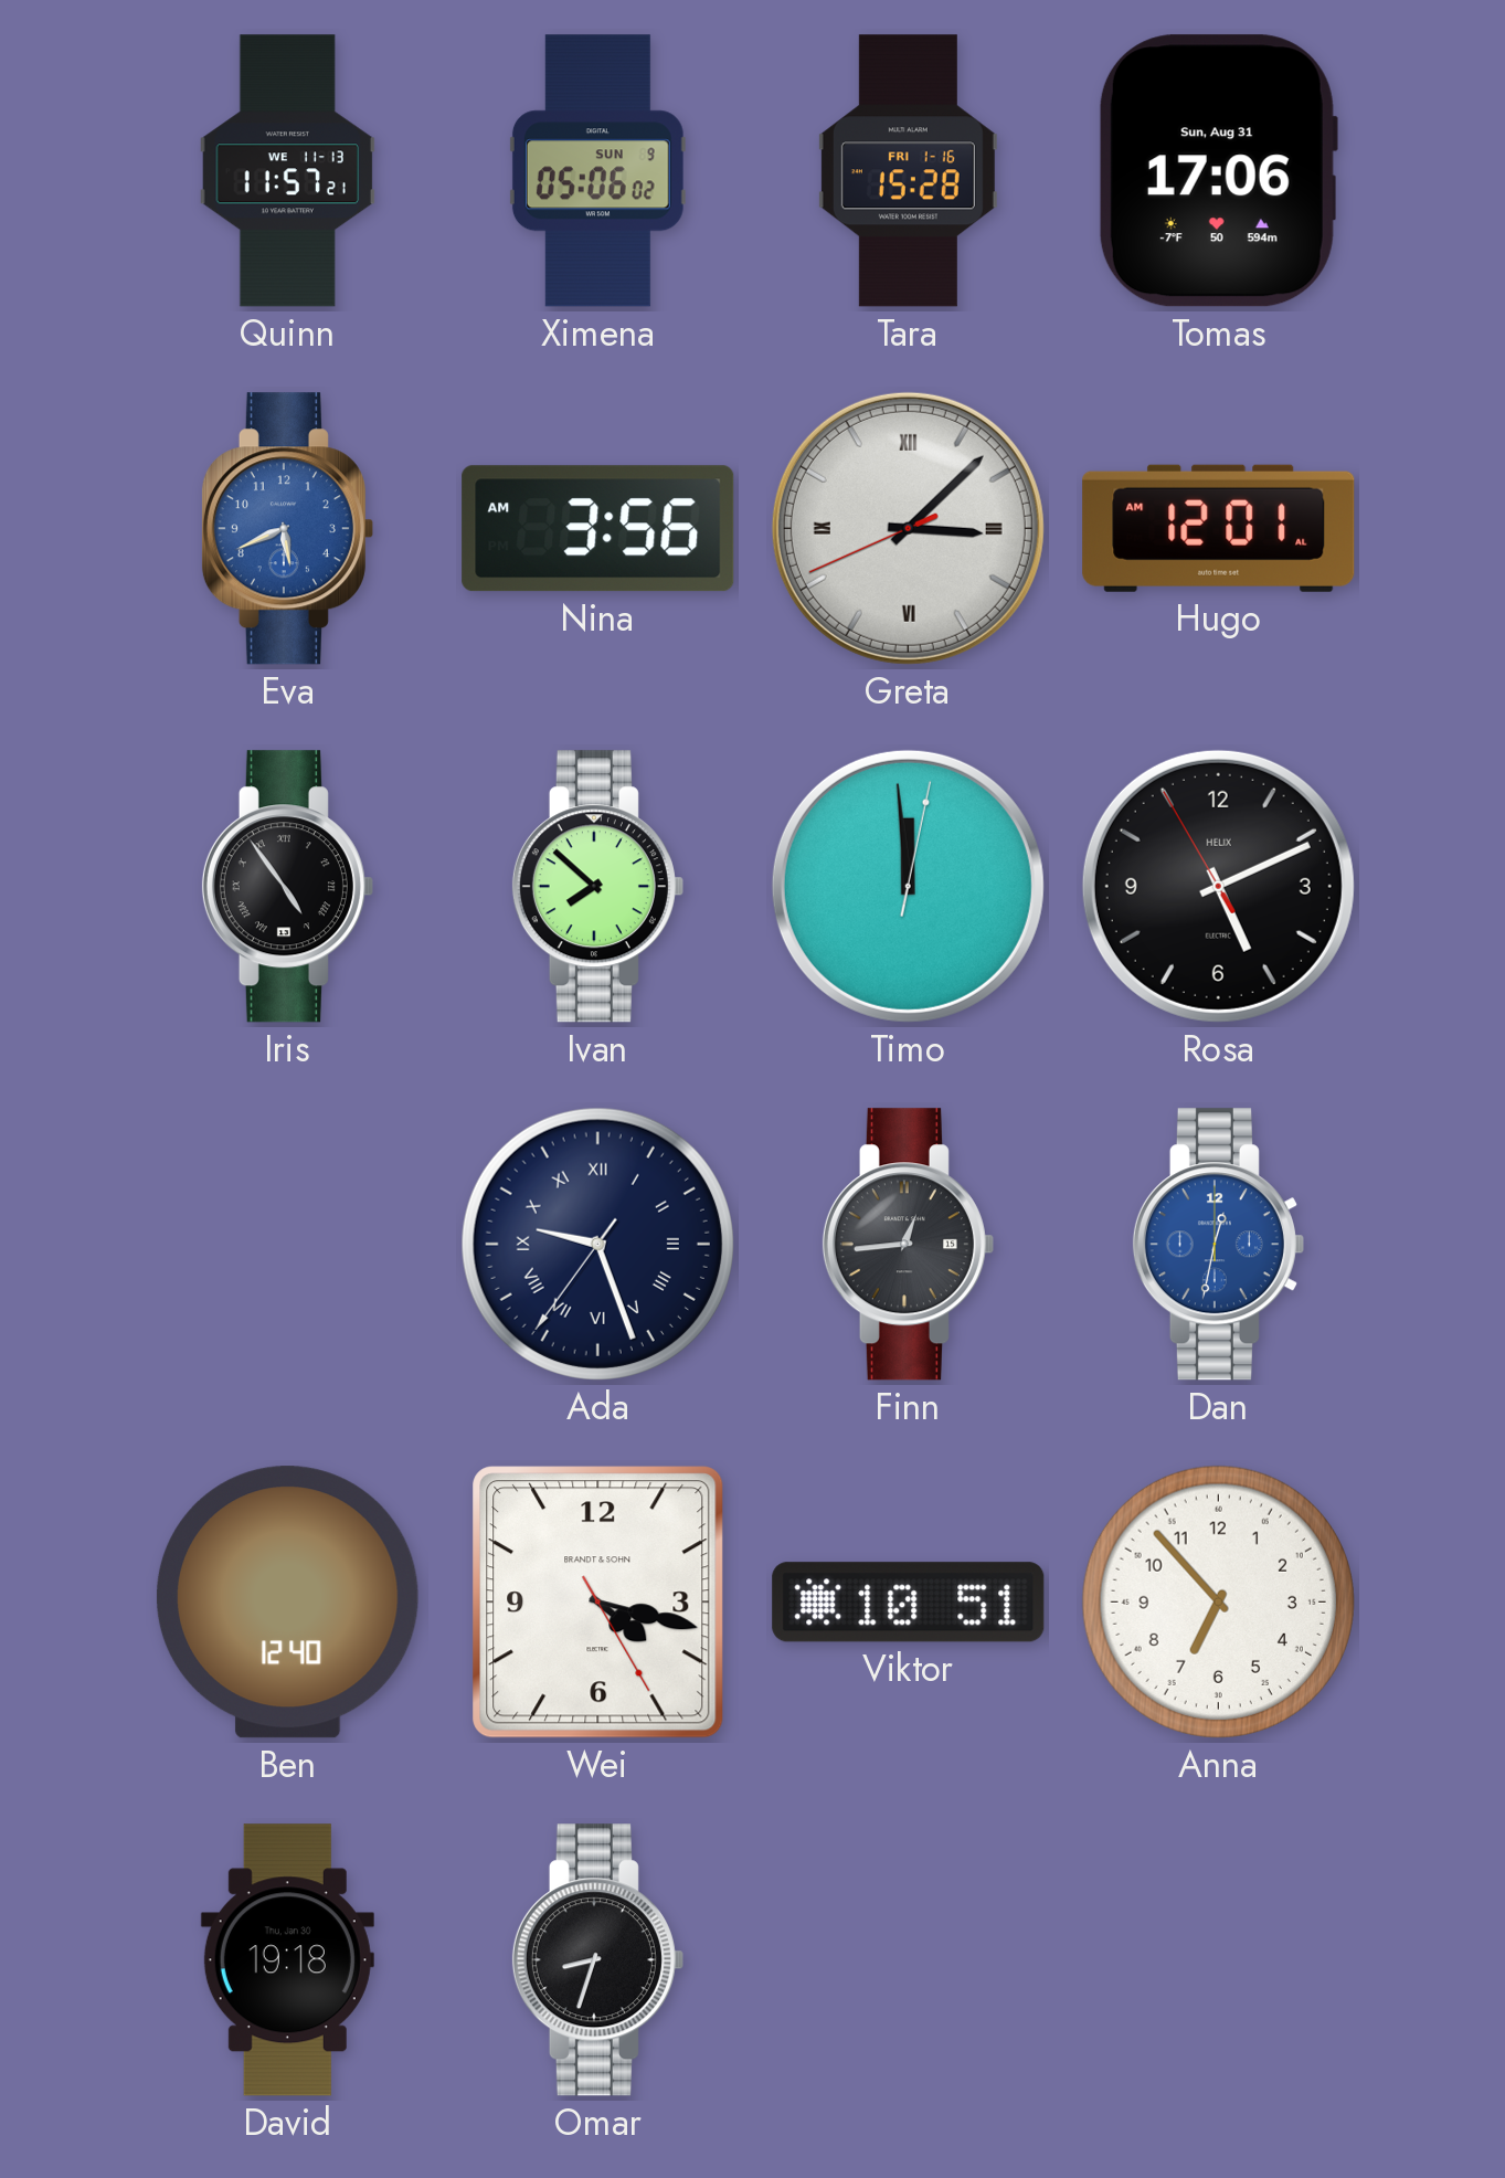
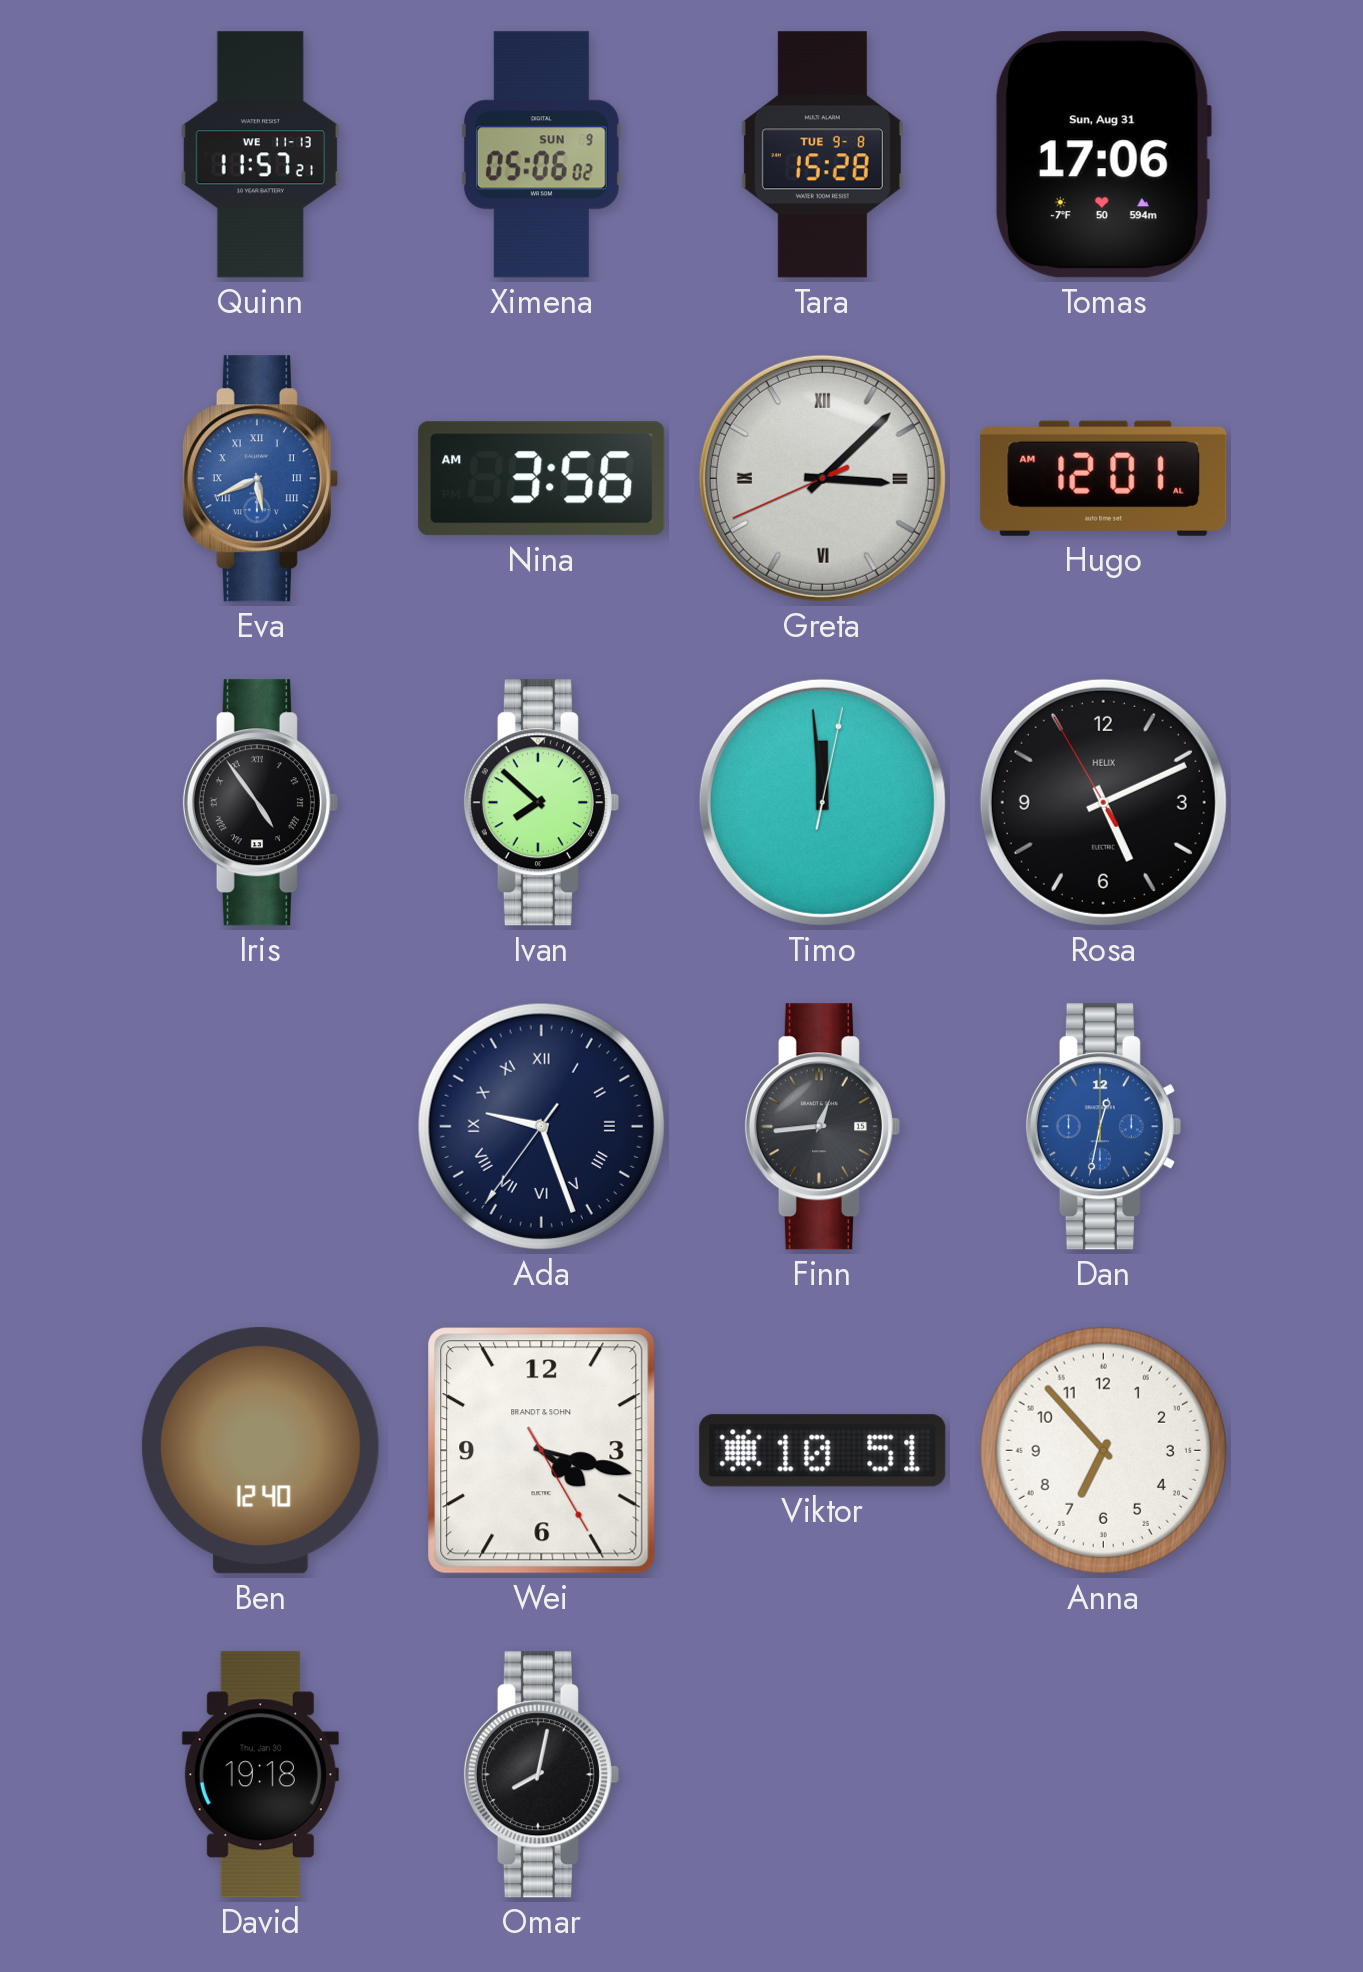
Tara date: FRI 1-16 -> TUE 9-8
Eva numerals: Arabic -> Roman
Omar: 8:33 -> 8:02
